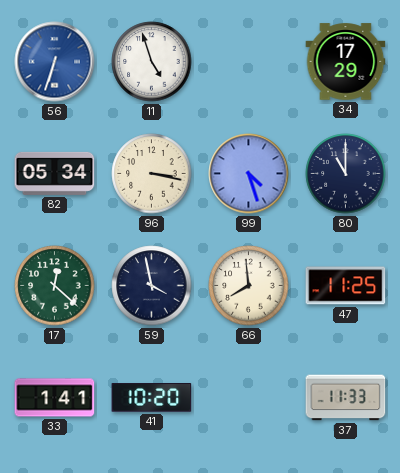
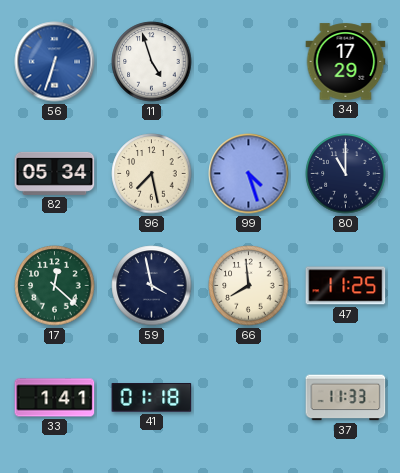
96: 3:17 -> 7:28
41: 10:20 -> 01:18
